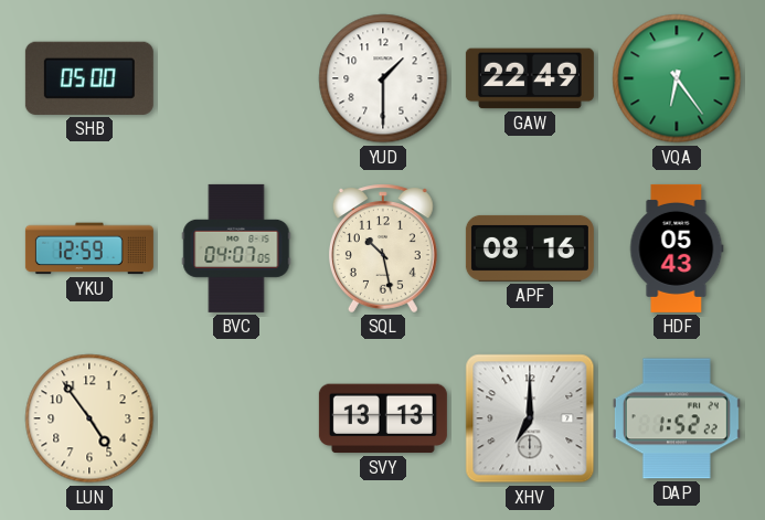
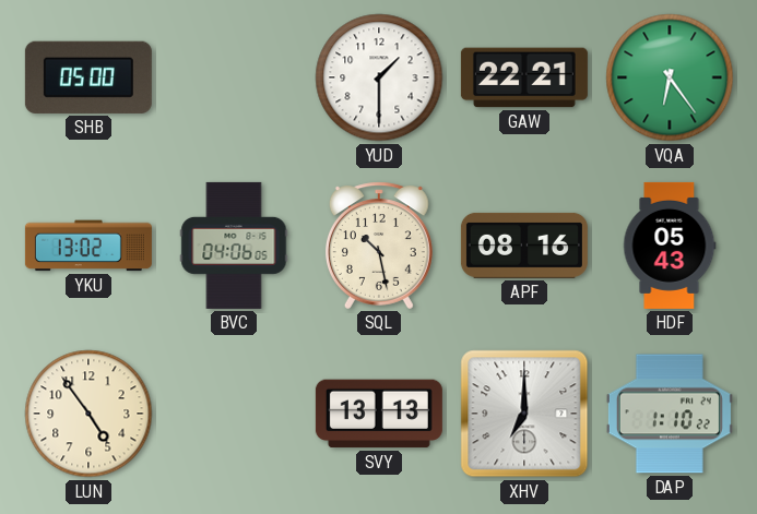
GAW: 22:49 -> 22:21
YKU: 12:59 -> 13:02
BVC: 04:07 -> 04:06
DAP: 1:52 -> 1:10
